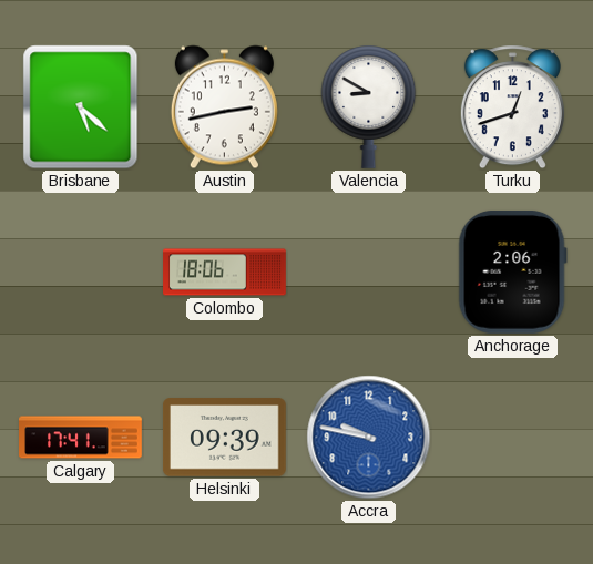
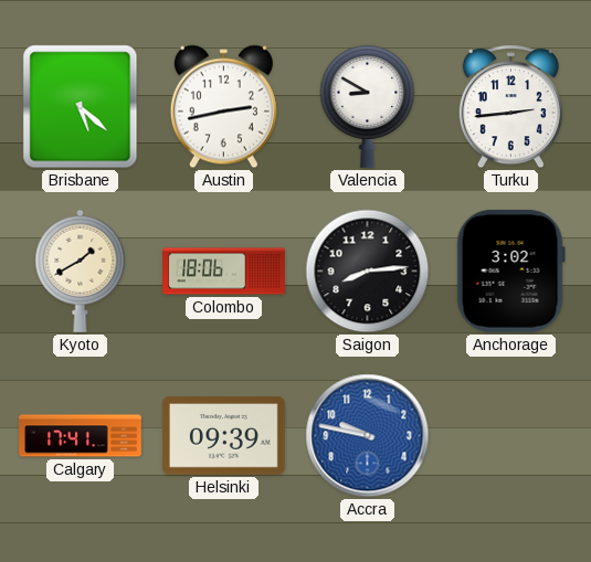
Turku: 12:42 -> 2:44
Kyoto: none -> 1:40
Saigon: none -> 8:14
Anchorage: 2:06 -> 3:02
